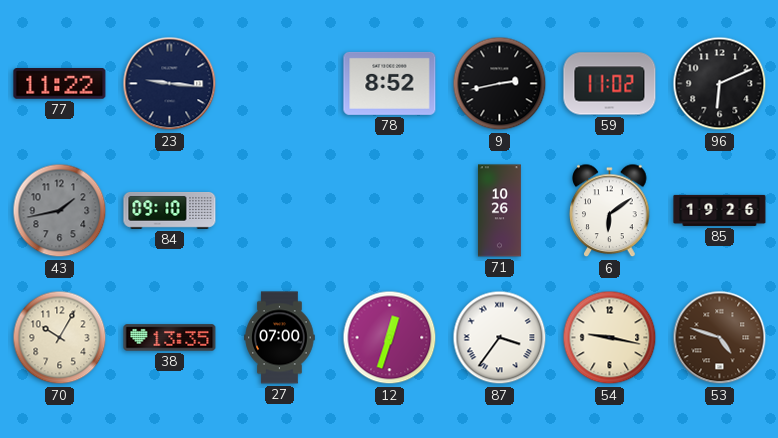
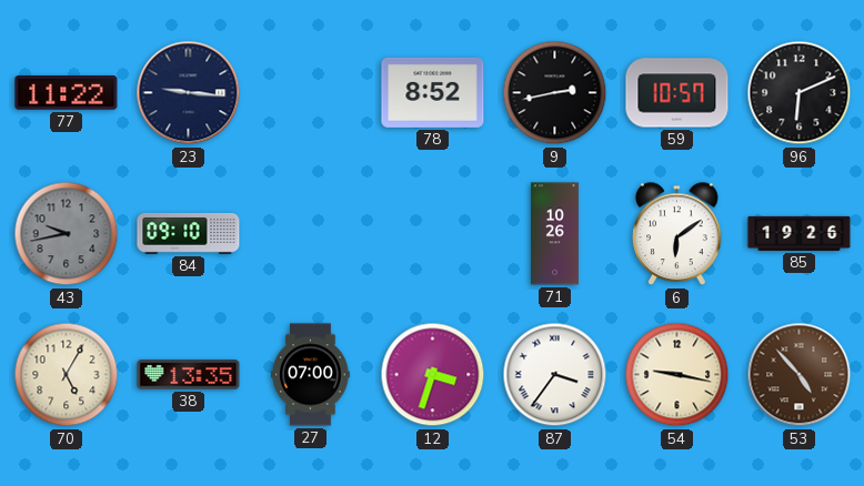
59: 11:02 -> 10:57
43: 1:43 -> 9:43
70: 10:05 -> 5:05
12: 12:33 -> 3:33
53: 4:48 -> 4:53
